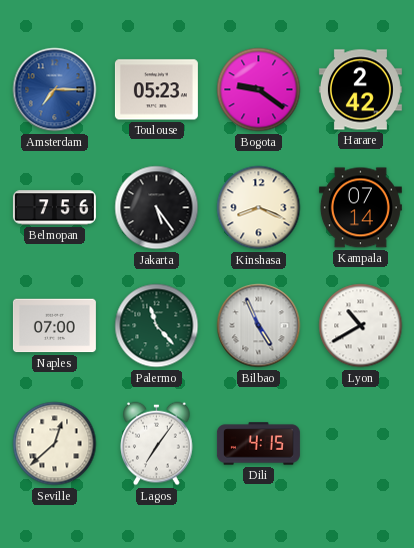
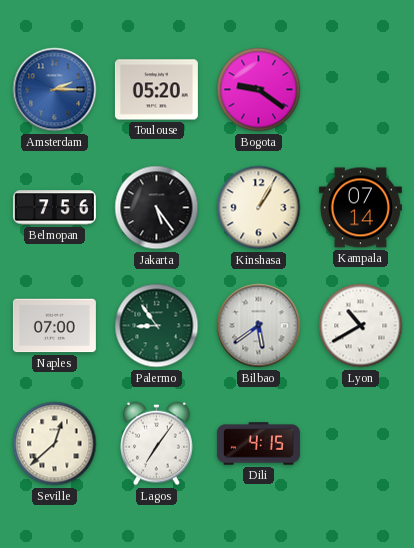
Amsterdam: 7:15 -> 2:15
Toulouse: 05:23 -> 05:20
Harare: 2:42 -> none
Kinshasa: 8:19 -> 1:05
Palermo: 11:23 -> 8:54
Bilbao: 4:56 -> 5:39
